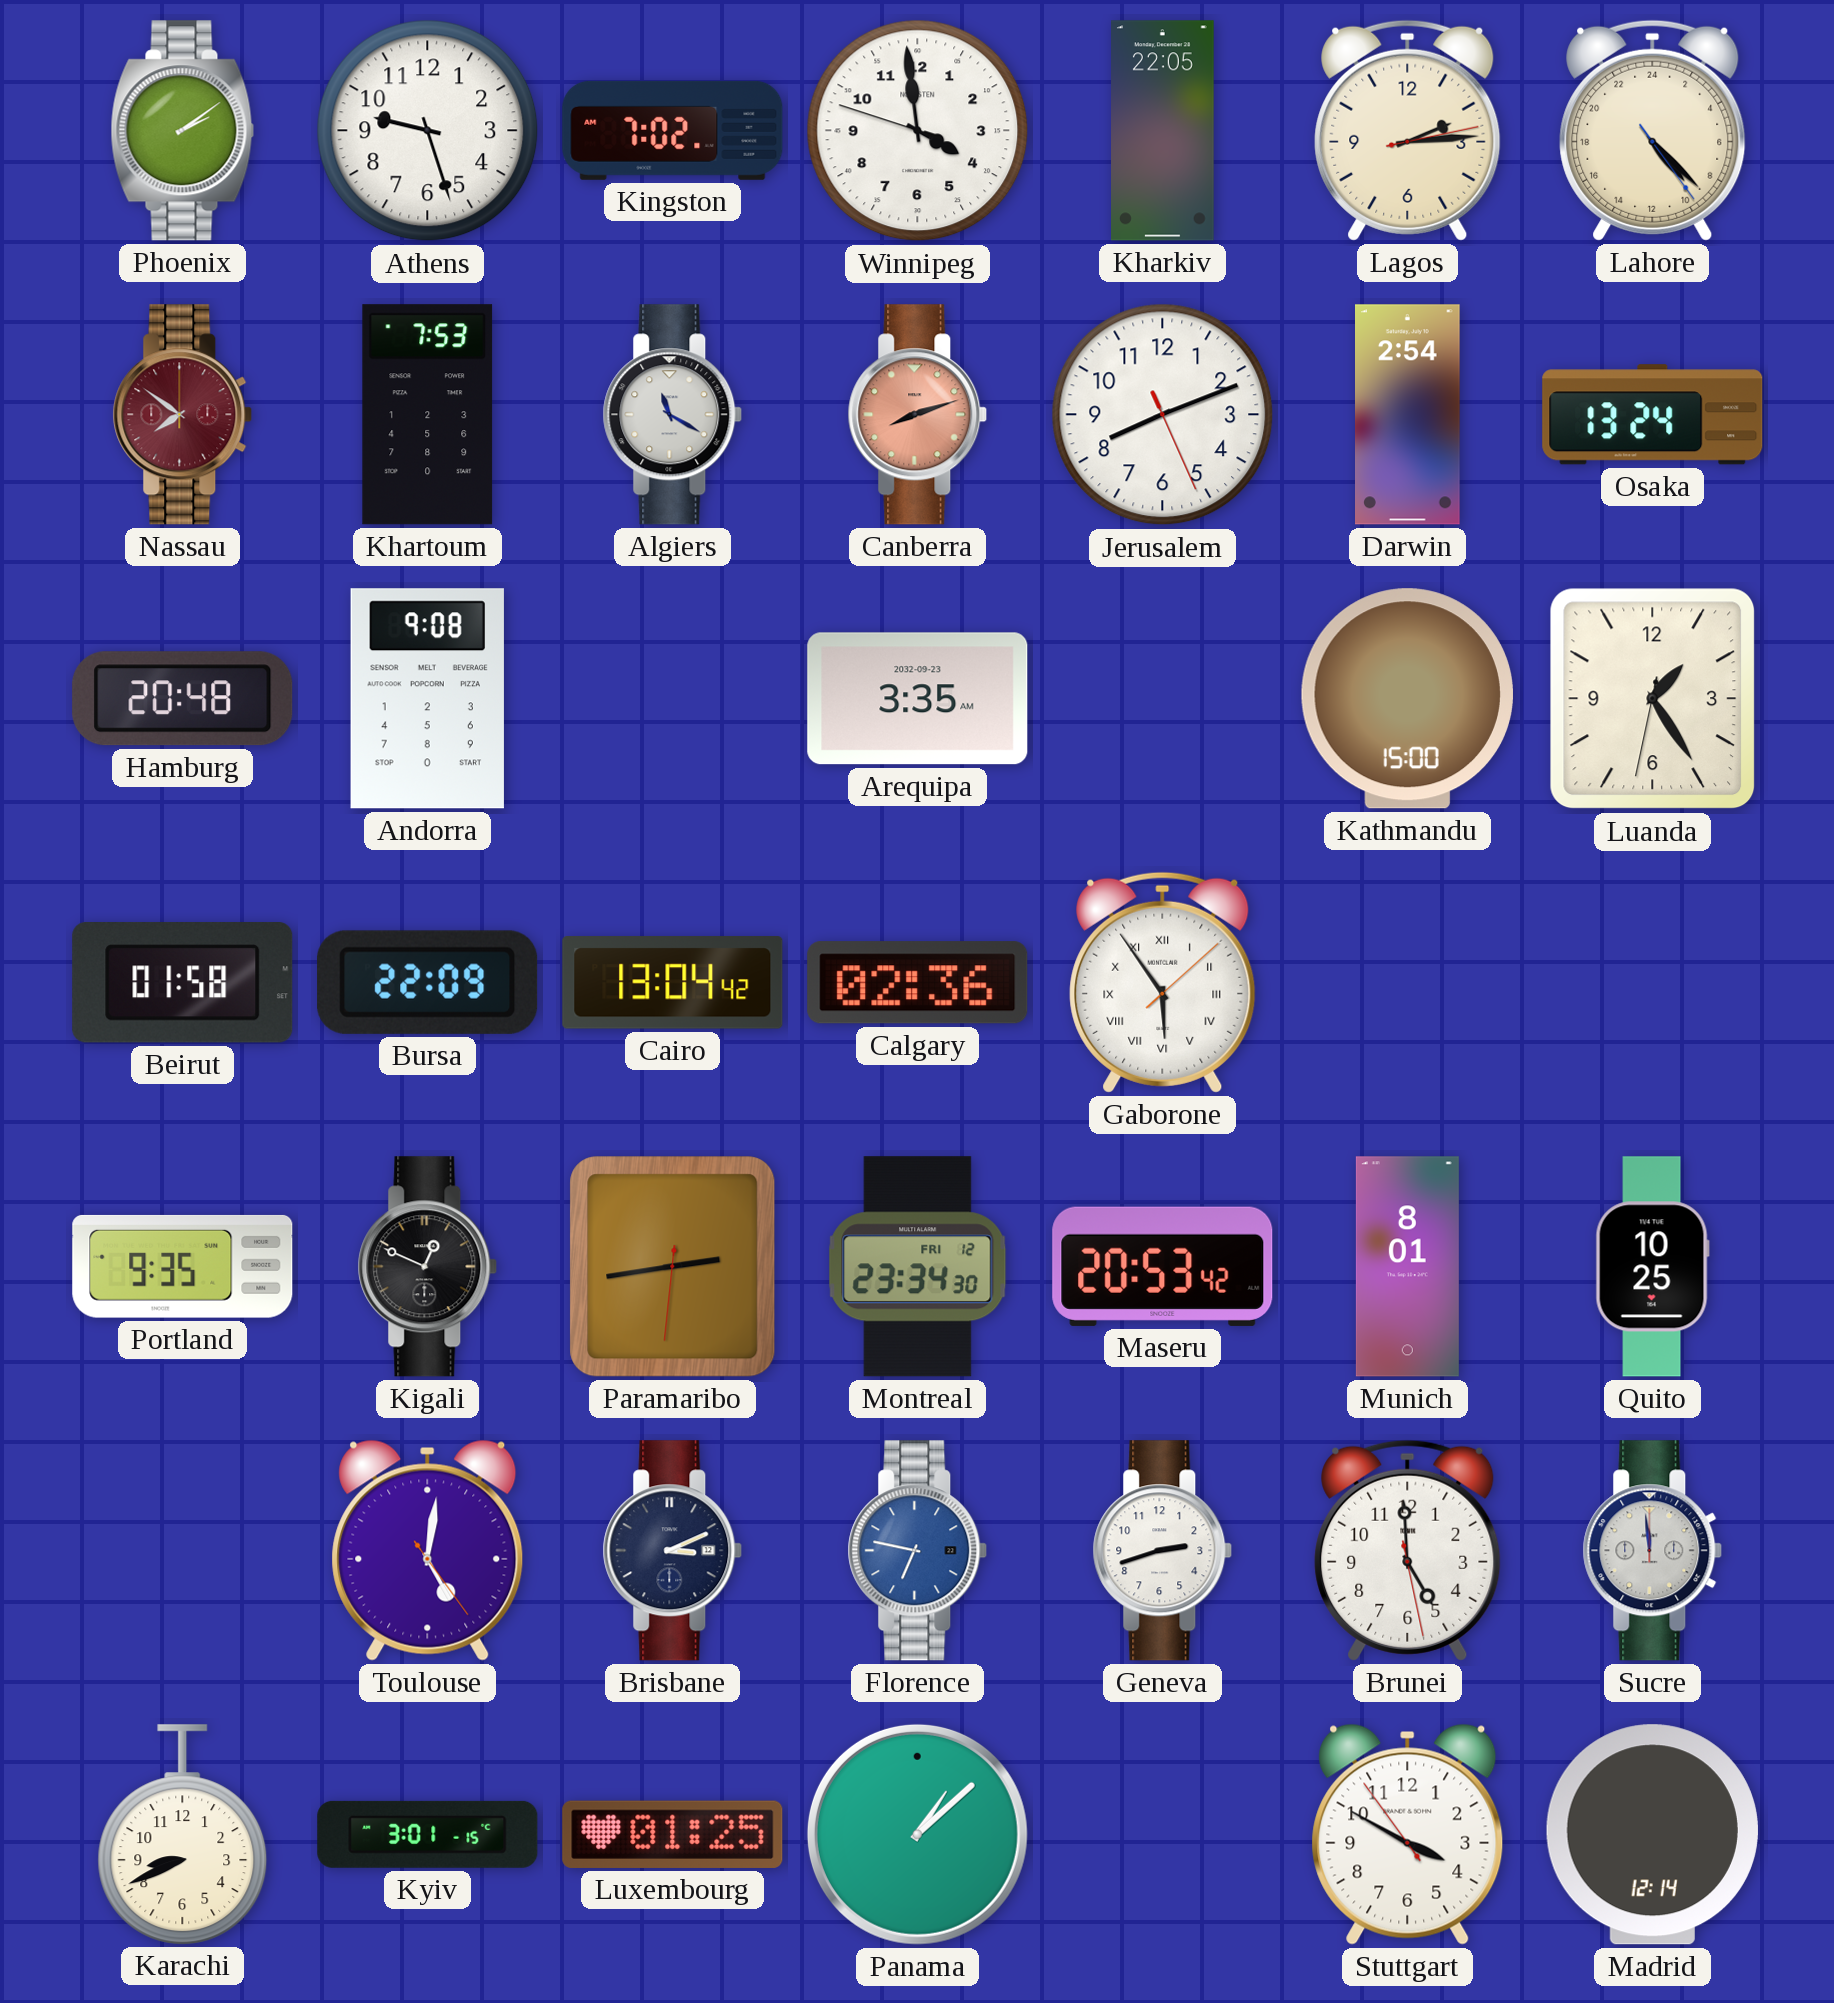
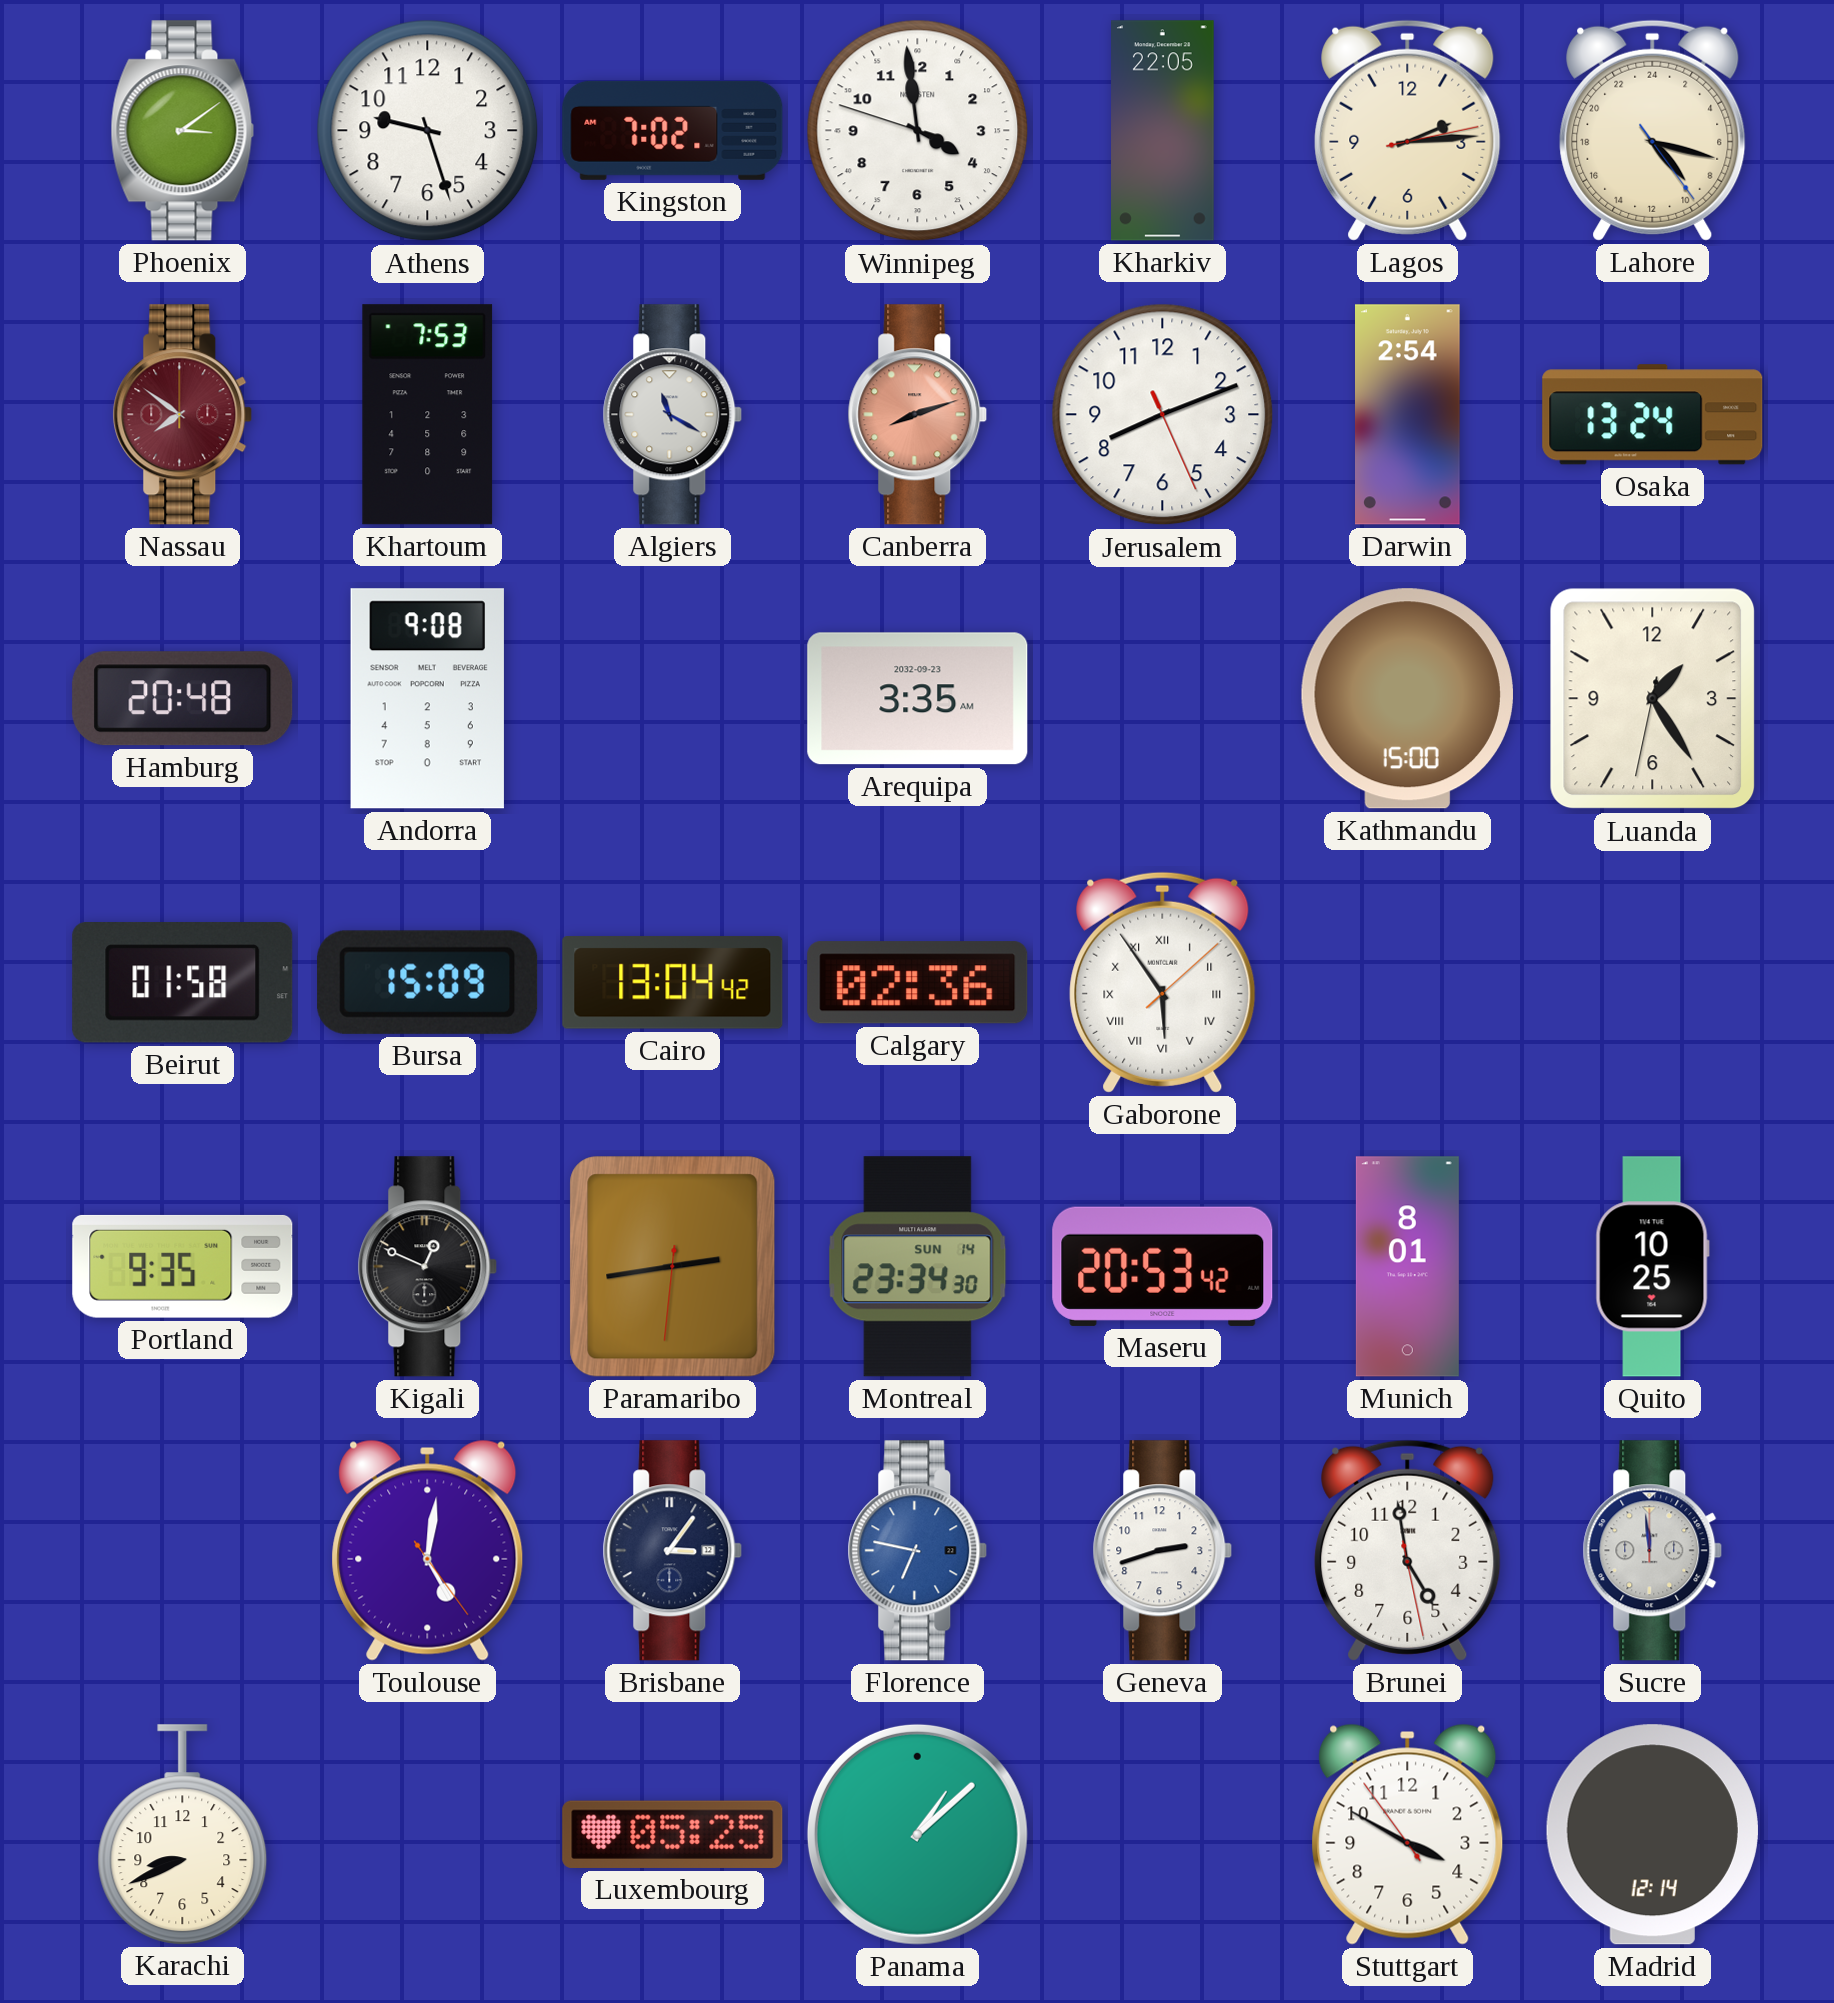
Phoenix: 2:09 -> 3:09
Lahore: 9:22 -> 9:17
Bursa: 22:09 -> 15:09
Montreal date: FRI 12 -> SUN 14
Brisbane: 3:11 -> 3:06
Brunei: 4:59 -> 4:58
Kyiv: 3:01 -> none
Luxembourg: 01:25 -> 05:25
